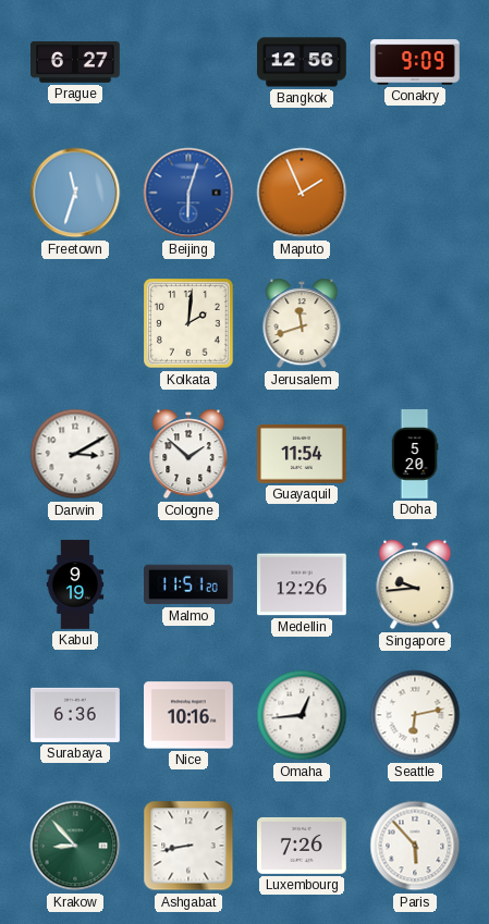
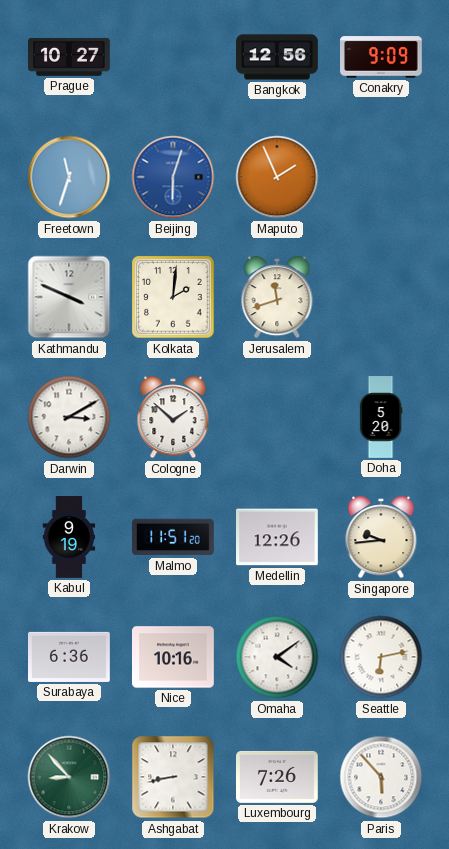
Prague: 6:27 -> 10:27
Kathmandu: none -> 3:49
Guayaquil: 11:54 -> none
Omaha: 12:44 -> 4:09
